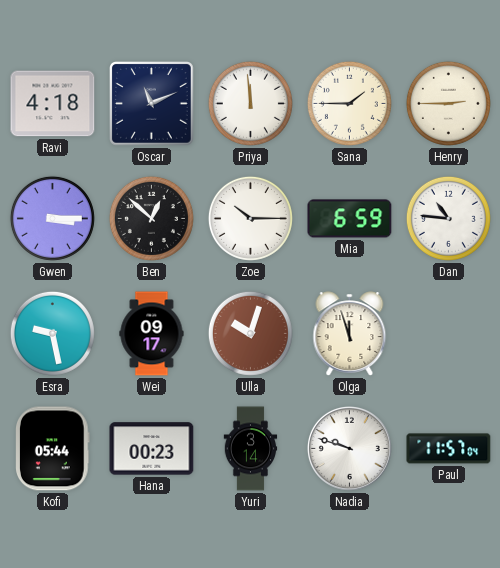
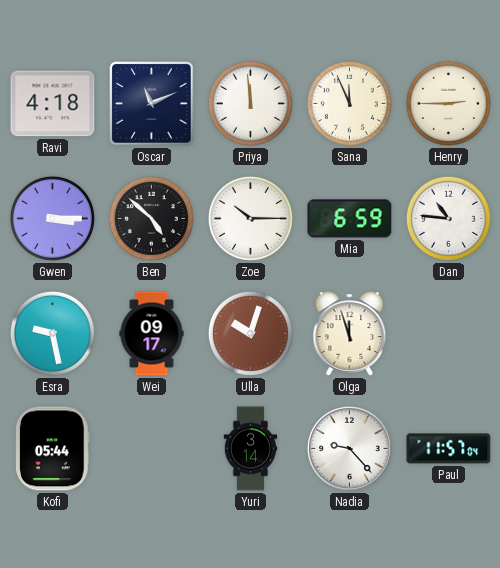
Sana: 1:45 -> 11:56
Ben: 12:52 -> 4:52
Hana: 00:23 -> none
Nadia: 9:48 -> 9:23
